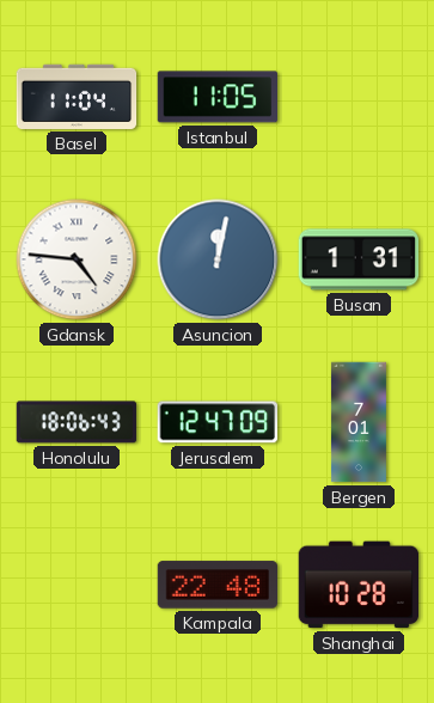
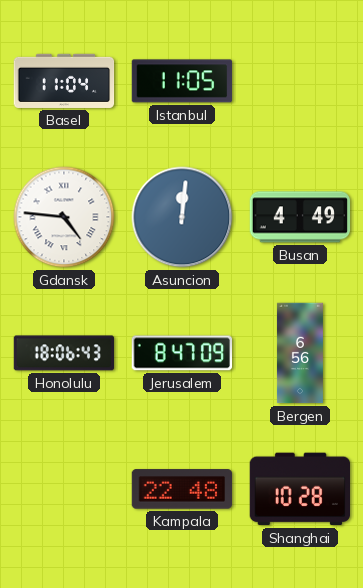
Asuncion: 12:02 -> 12:01
Busan: 1:31 -> 4:49
Jerusalem: 12:47 -> 8:47
Bergen: 7:01 -> 6:56
